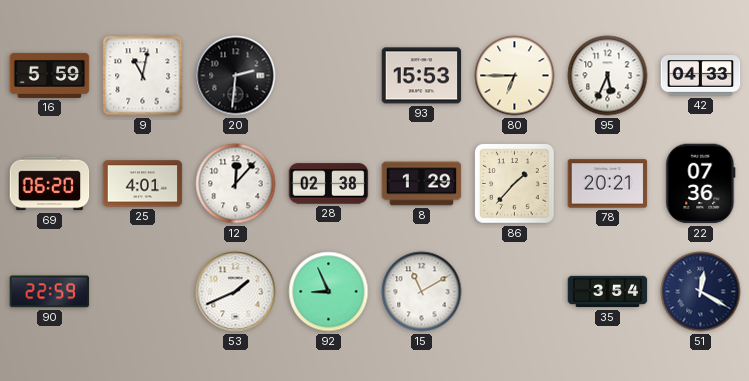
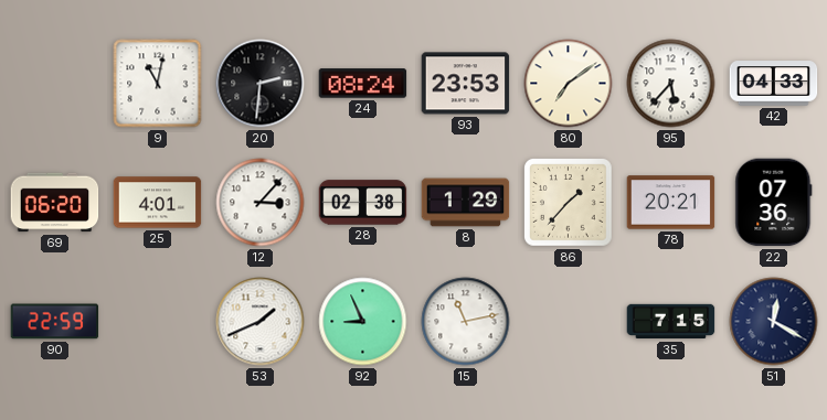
16: 5:59 -> none
24: none -> 08:24
93: 15:53 -> 23:53
80: 6:45 -> 7:09
95: 5:34 -> 5:37
12: 12:07 -> 3:07
15: 11:10 -> 11:13
35: 3:54 -> 7:15
